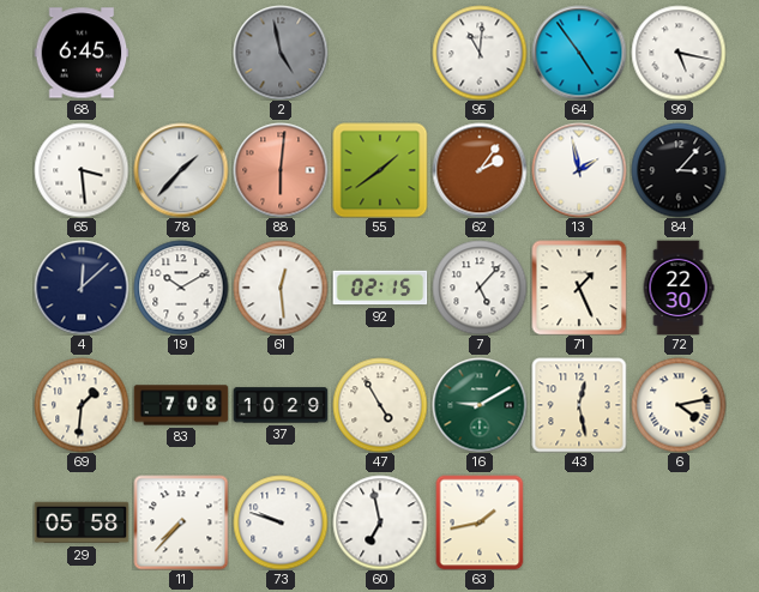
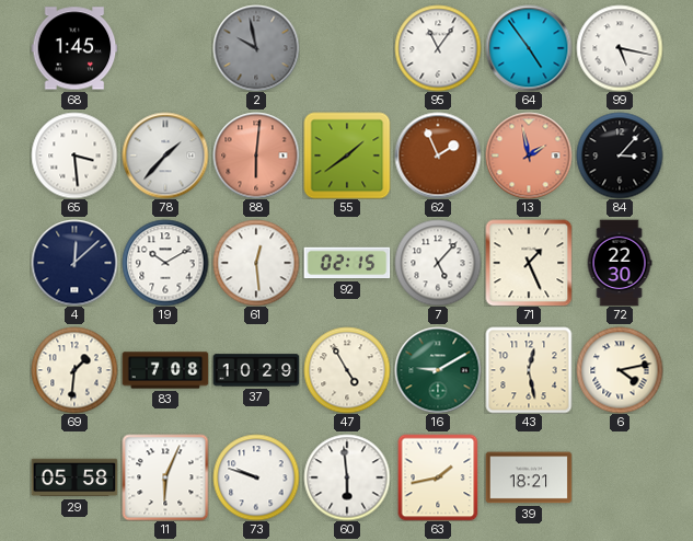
68: 6:45 -> 1:45
2: 4:58 -> 9:58
95: 11:01 -> 11:06
62: 2:06 -> 1:56
13 dial: white -> salmon
11: 7:37 -> 6:04
60: 6:58 -> 5:59
39: none -> 18:21
